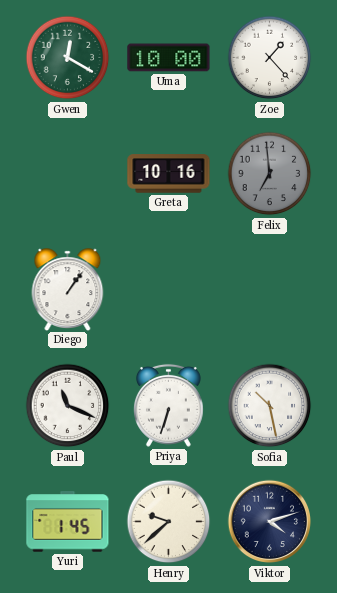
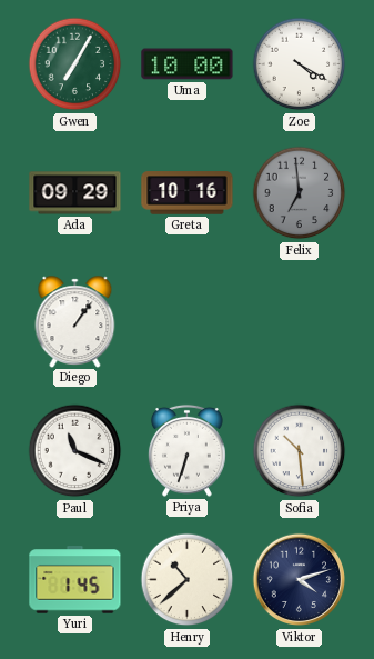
Gwen: 12:20 -> 7:05
Zoe: 1:23 -> 4:20
Ada: none -> 09:29
Sofia: 10:28 -> 10:29
Henry: 9:38 -> 10:38
